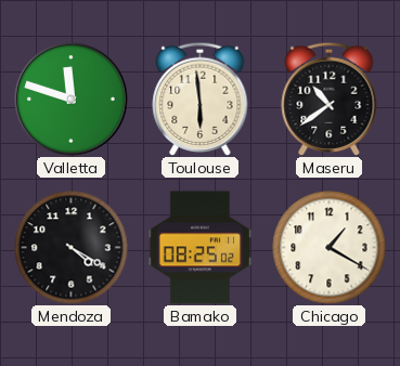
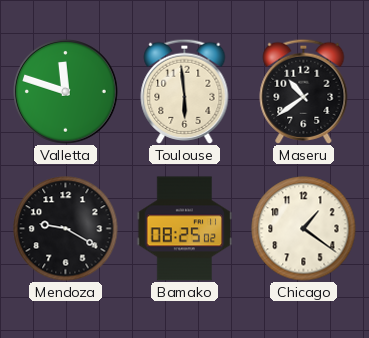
Mendoza: 4:20 -> 9:20
Chicago: 1:20 -> 1:21
